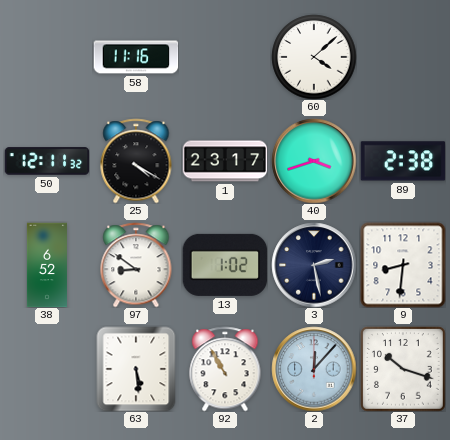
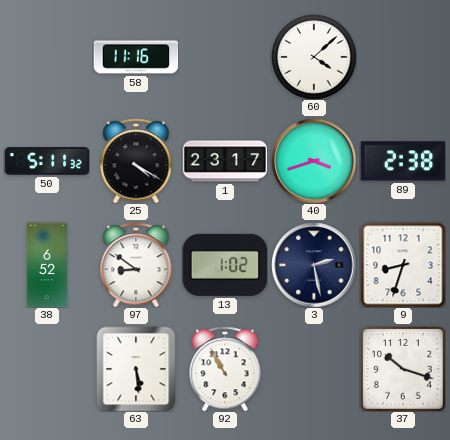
50: 12:11 -> 5:11
9: 8:31 -> 8:33
2: 12:07 -> none
